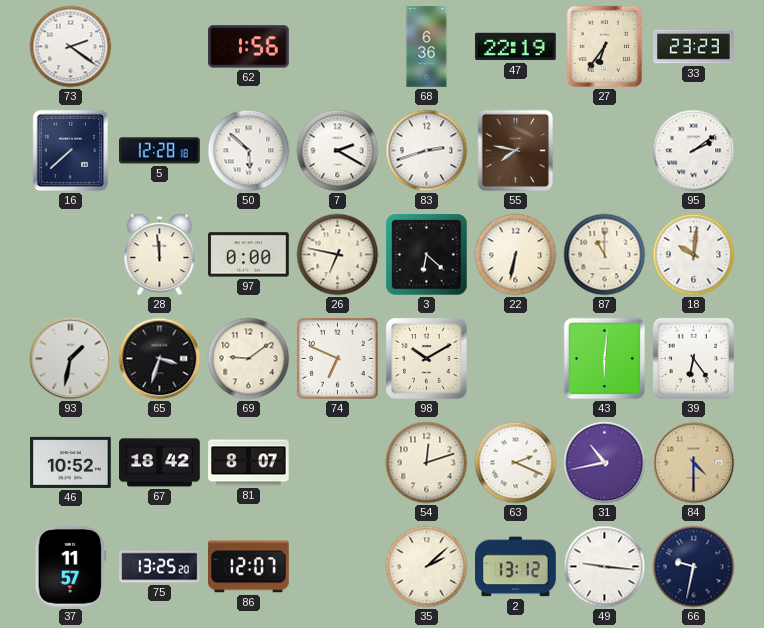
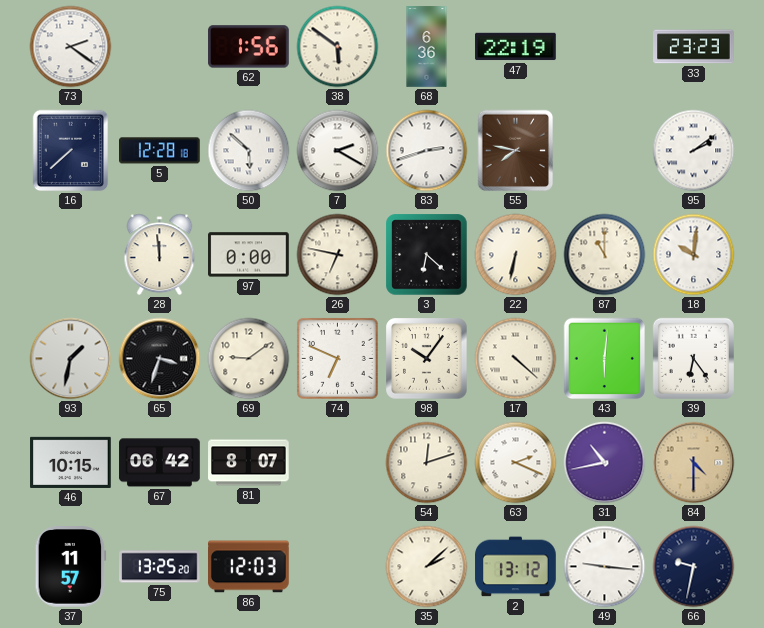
38: none -> 5:51
27: 6:36 -> none
98: 10:10 -> 10:06
17: none -> 4:22
46: 10:52 -> 10:15
67: 18:42 -> 06:42
86: 12:07 -> 12:03
